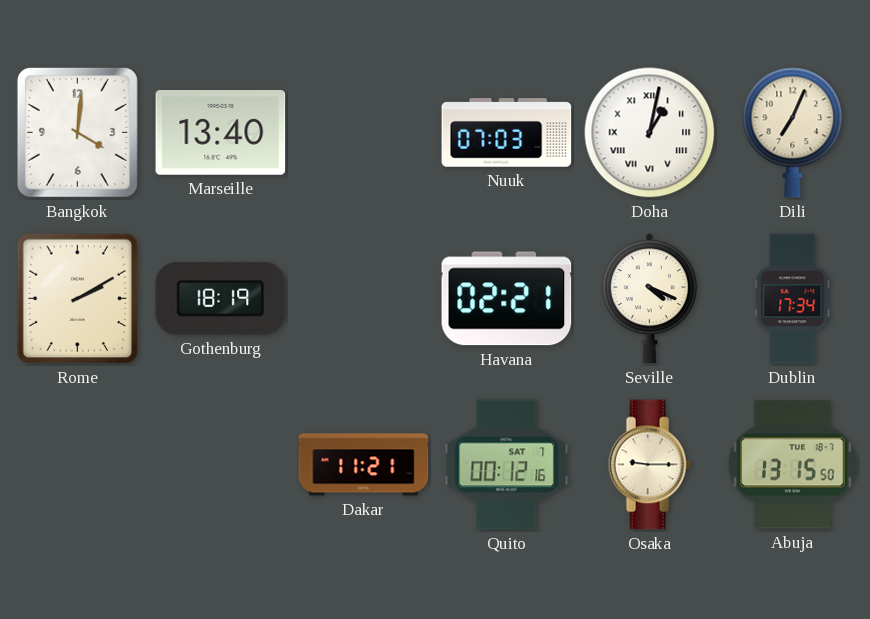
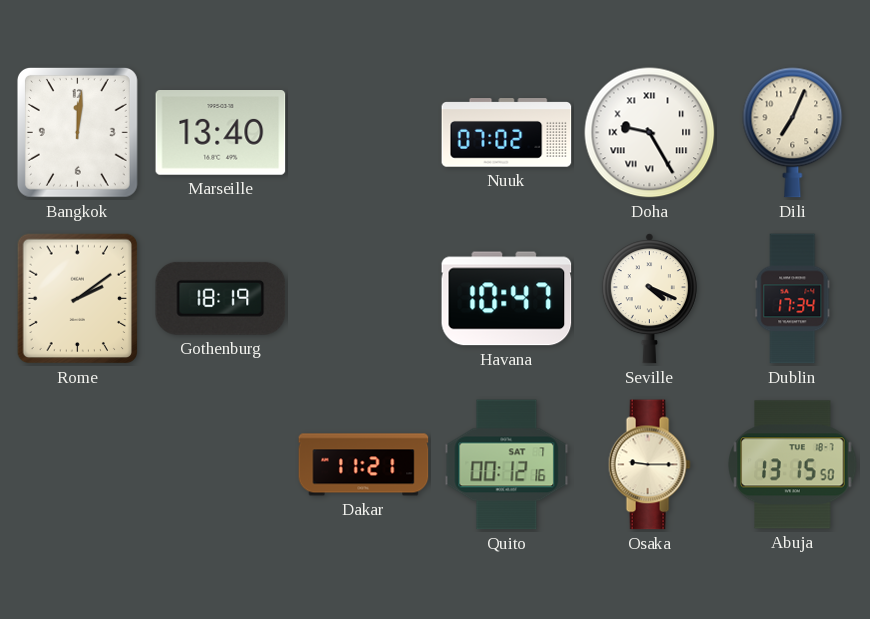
Bangkok: 4:01 -> 12:01
Nuuk: 07:03 -> 07:02
Doha: 1:02 -> 9:25
Rome: 2:10 -> 2:09
Havana: 02:21 -> 10:47
